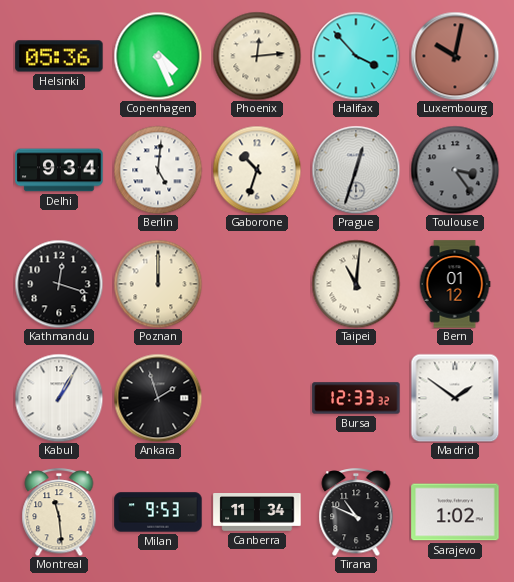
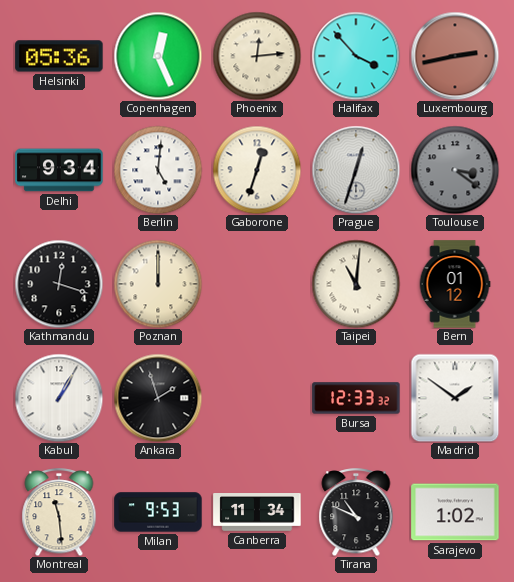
Copenhagen: 4:26 -> 12:26
Luxembourg: 10:02 -> 2:43
Gaborone: 10:33 -> 12:33
Toulouse: 3:24 -> 3:21
